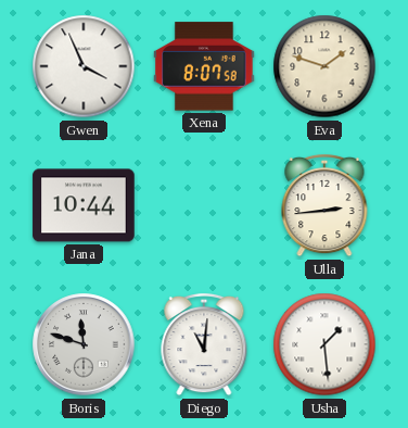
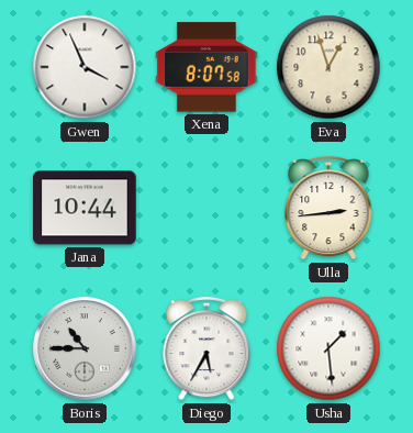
Eva: 1:48 -> 12:57
Boris: 11:48 -> 10:45
Diego: 11:01 -> 5:35
